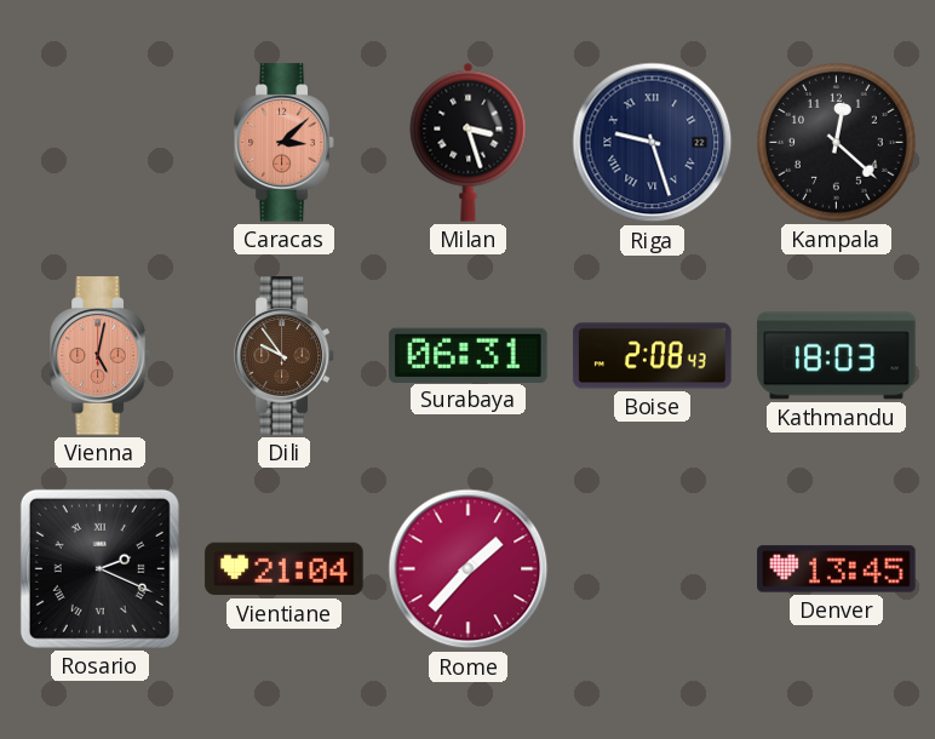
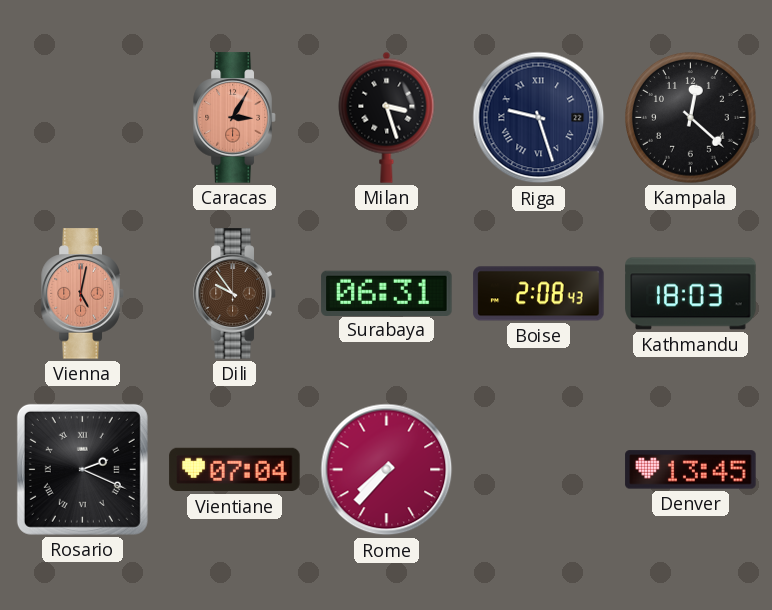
Caracas: 3:08 -> 3:05
Vientiane: 21:04 -> 07:04
Rome: 1:37 -> 7:37
